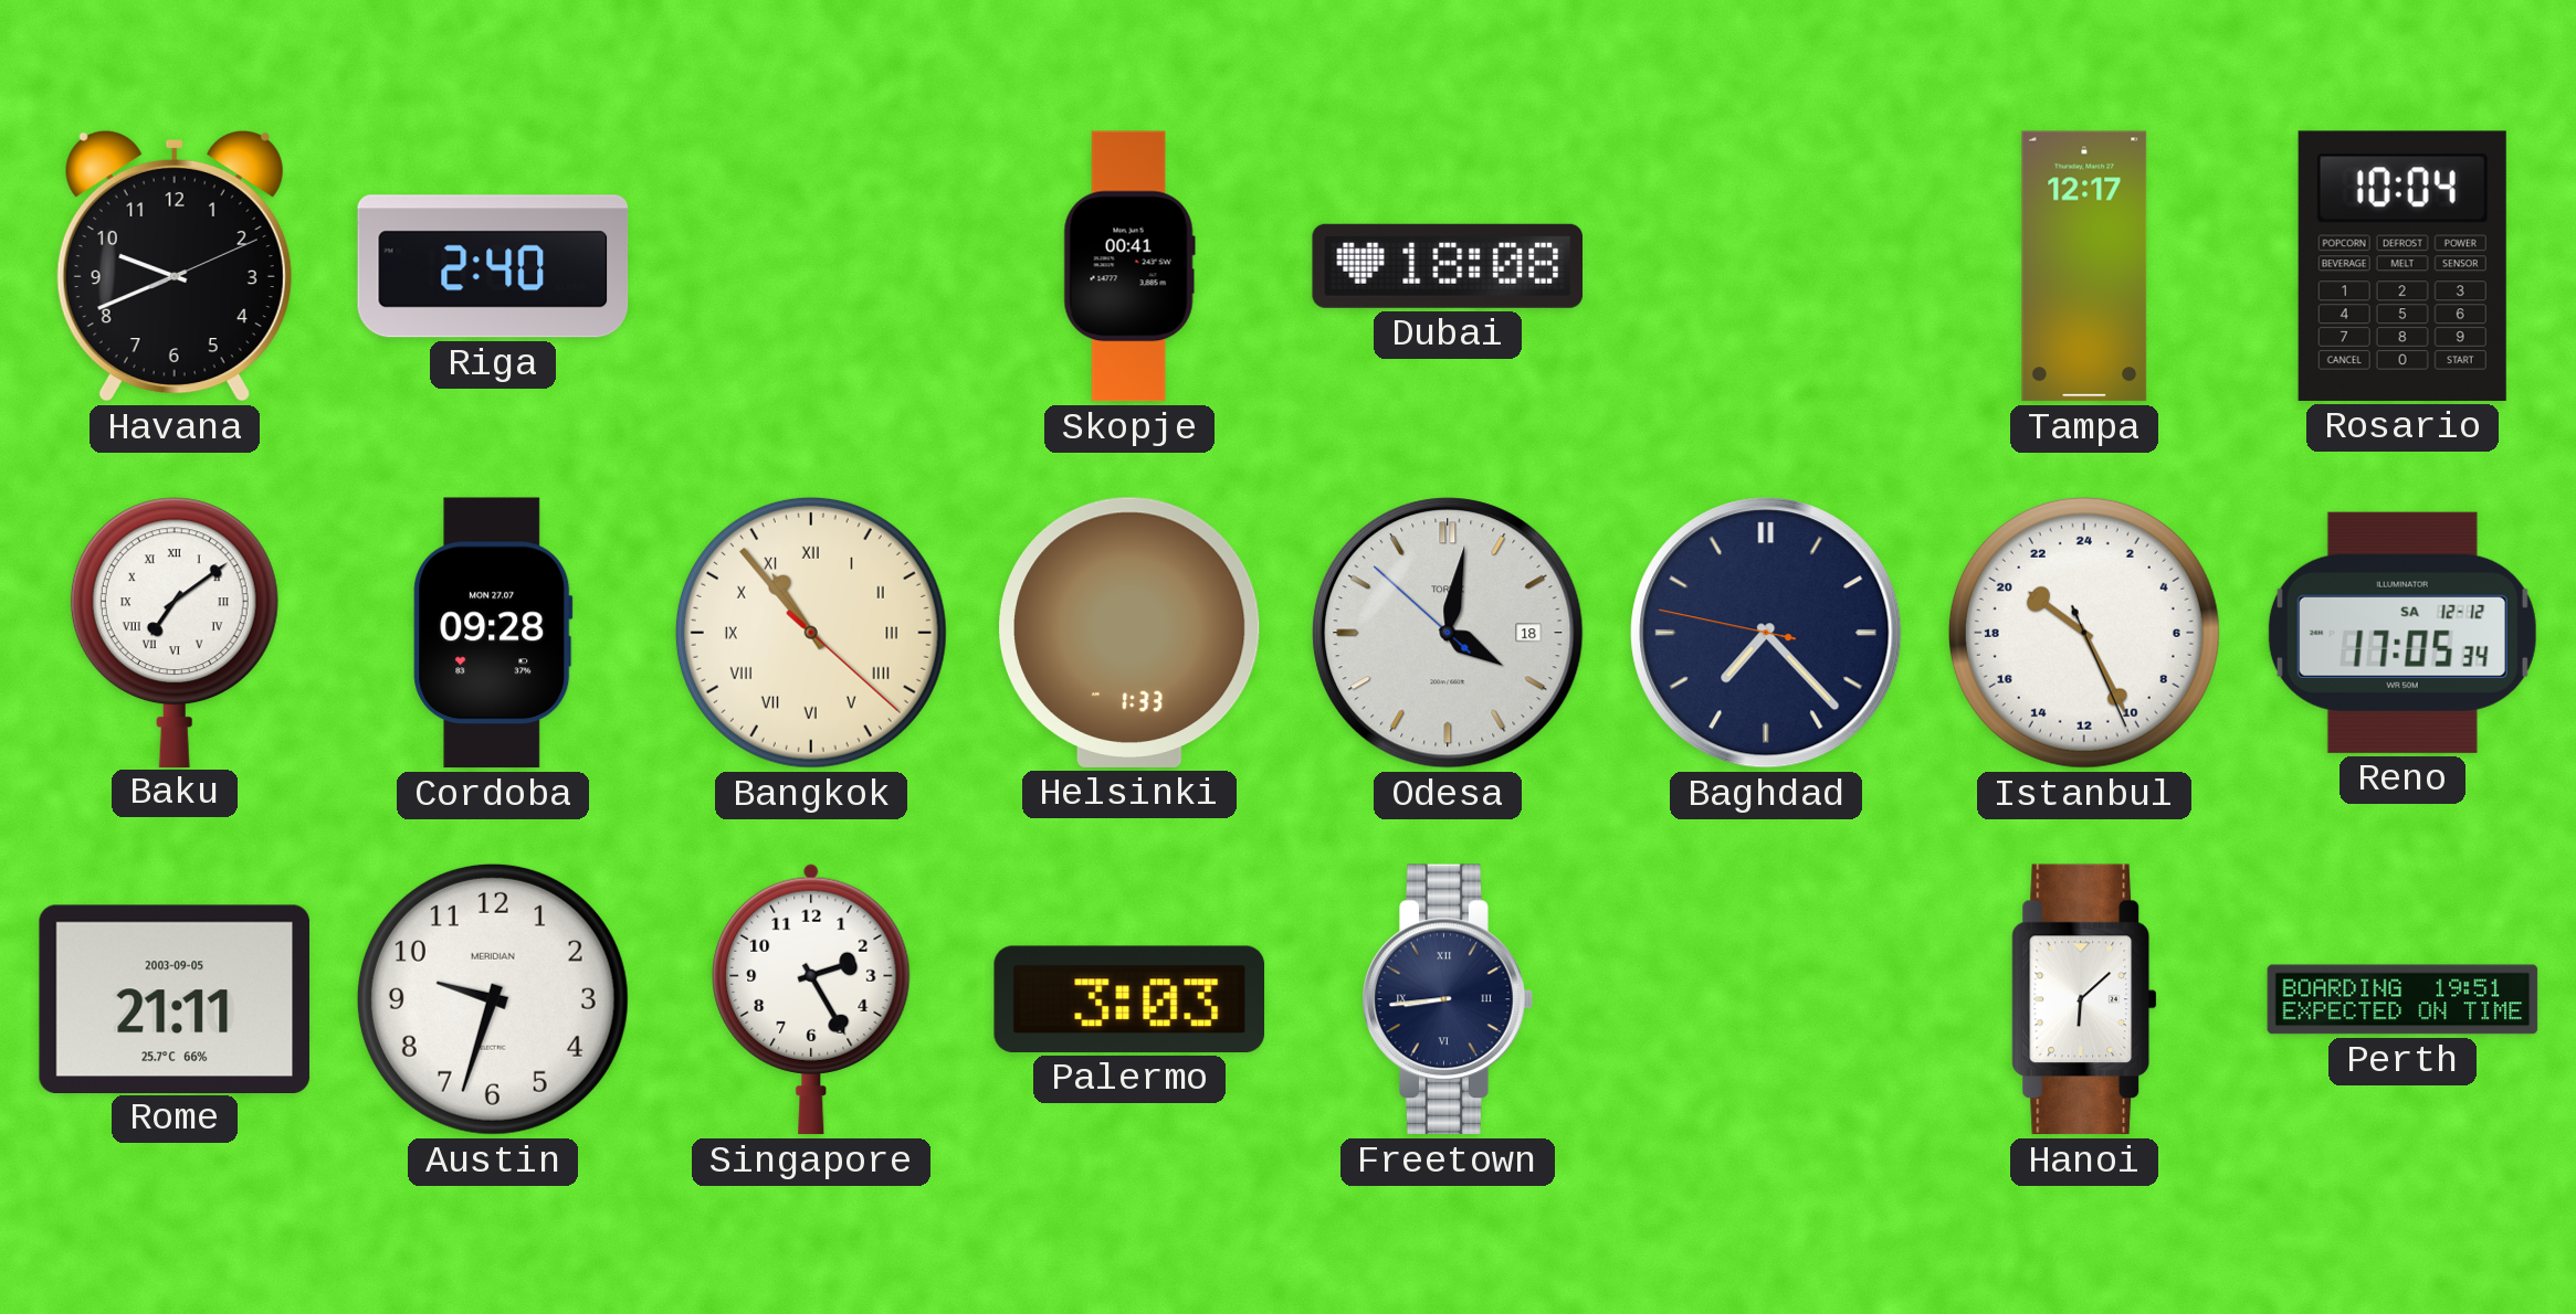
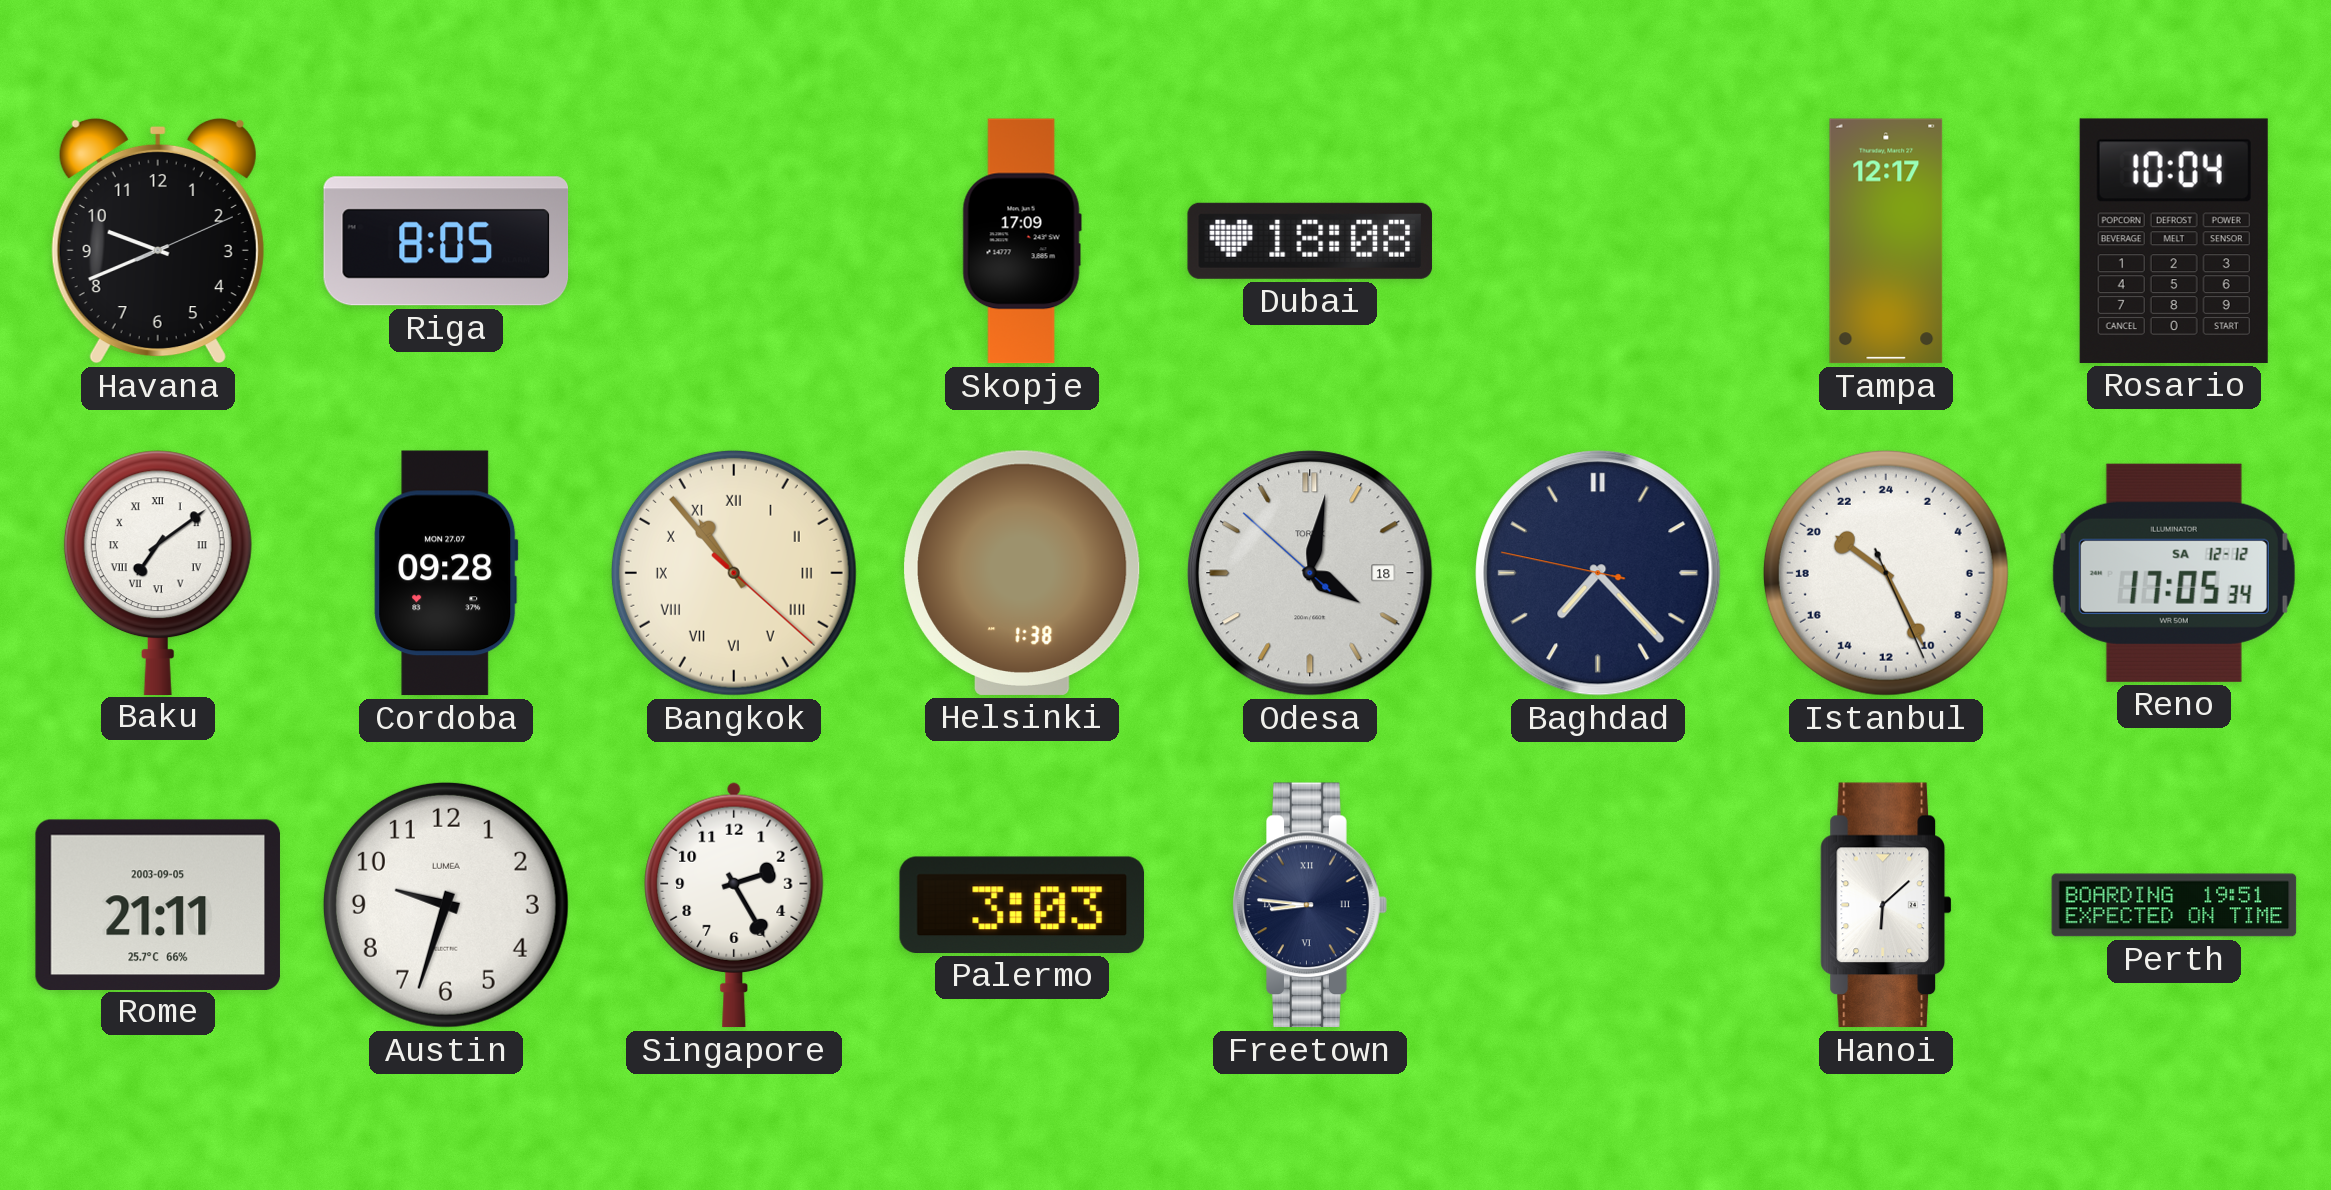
Riga: 2:40 -> 8:05
Skopje: 00:41 -> 17:09
Helsinki: 1:33 -> 1:38
Austin brand: MERIDIAN -> LUMEA
Freetown: 8:44 -> 8:46
